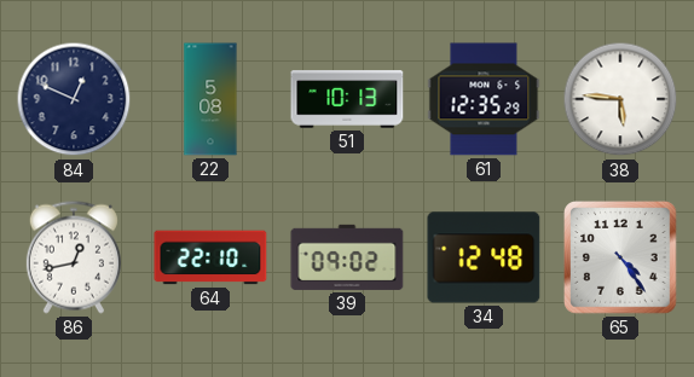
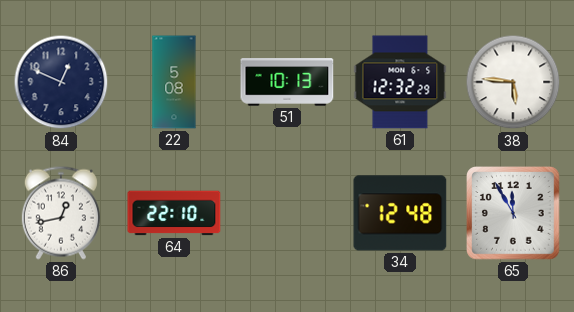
61: 12:35 -> 12:32
39: 09:02 -> none
65: 4:24 -> 11:55
